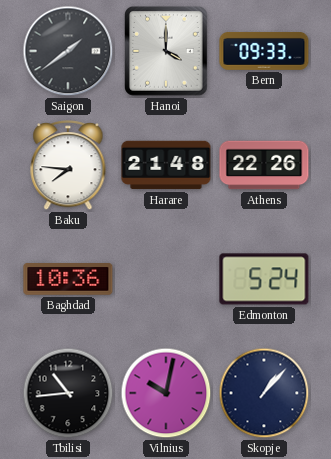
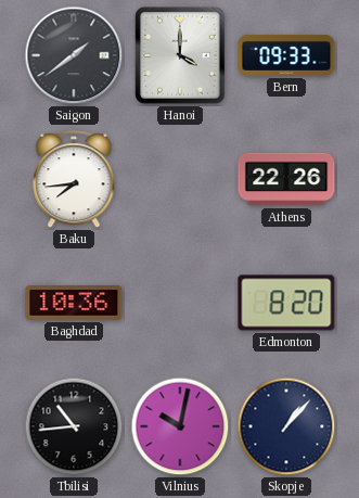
Baku: 7:46 -> 7:44
Harare: 21:48 -> none
Edmonton: 5:24 -> 8:20
